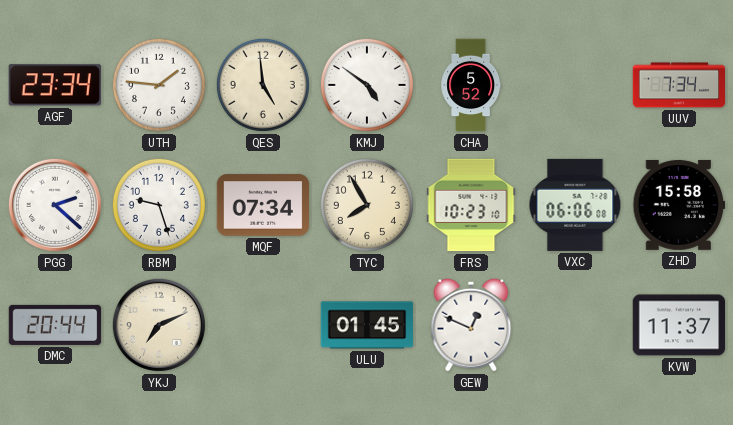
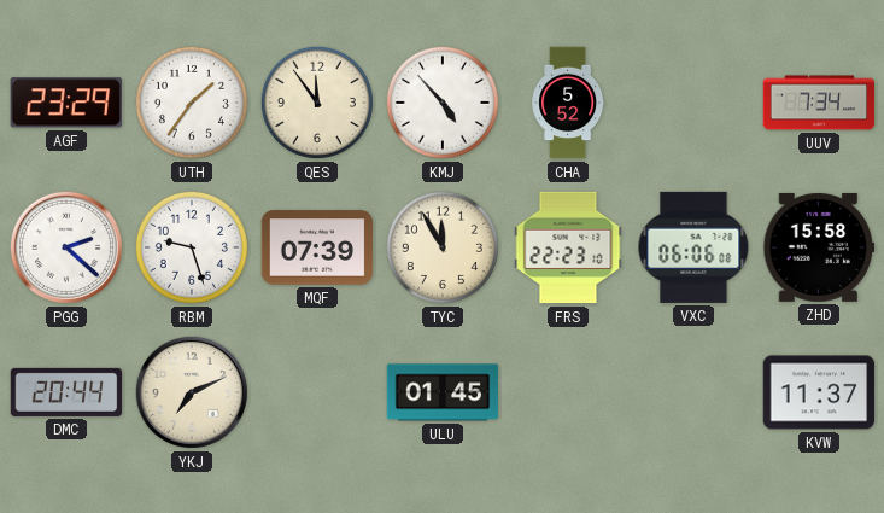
AGF: 23:34 -> 23:29
UTH: 1:46 -> 1:36
QES: 4:59 -> 11:54
KMJ: 4:51 -> 4:53
MQF: 07:34 -> 07:39
TYC: 7:55 -> 11:55
FRS: 10:23 -> 22:23
GEW: 12:49 -> none
